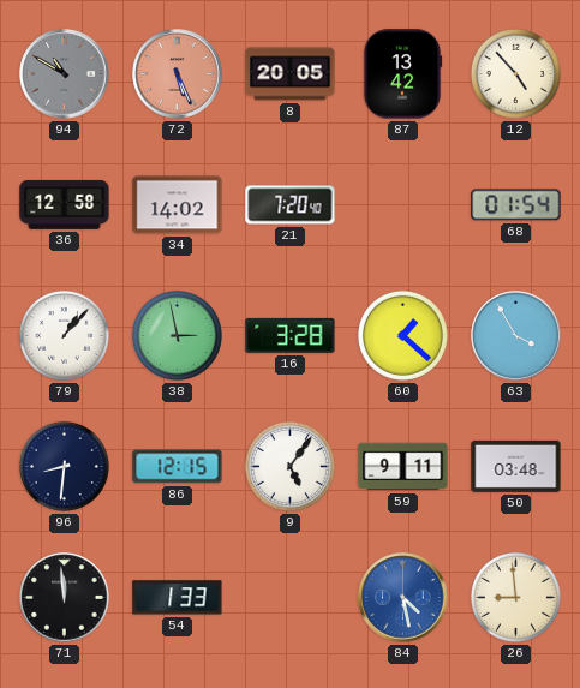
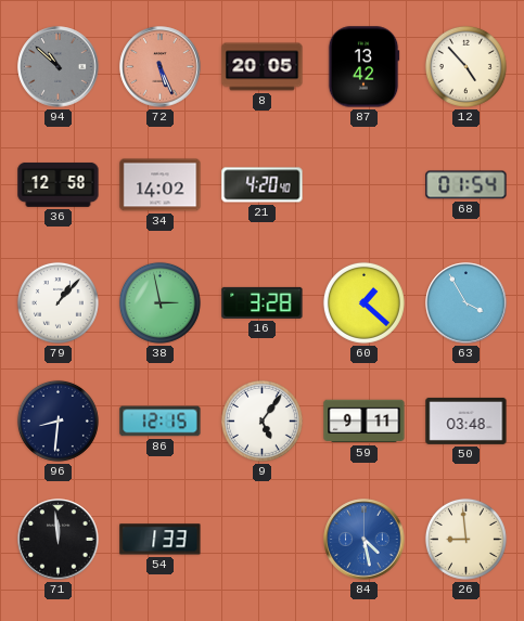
94: 10:50 -> 10:52
21: 7:20 -> 4:20
